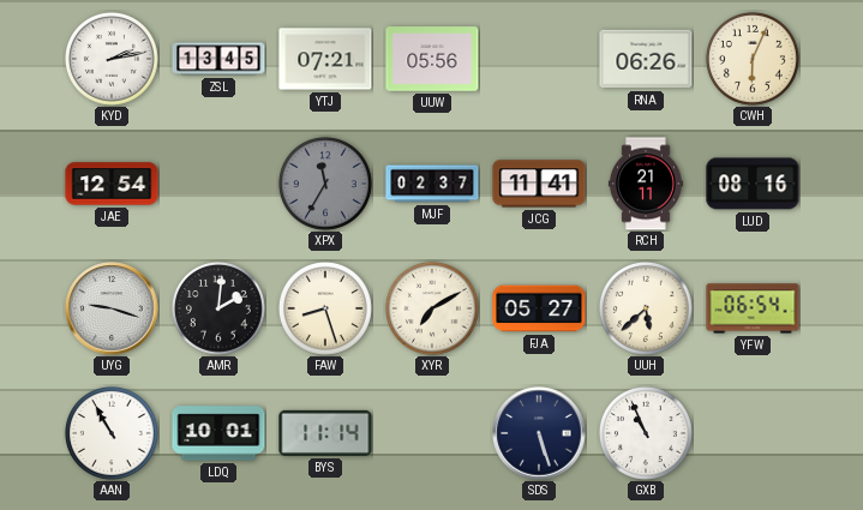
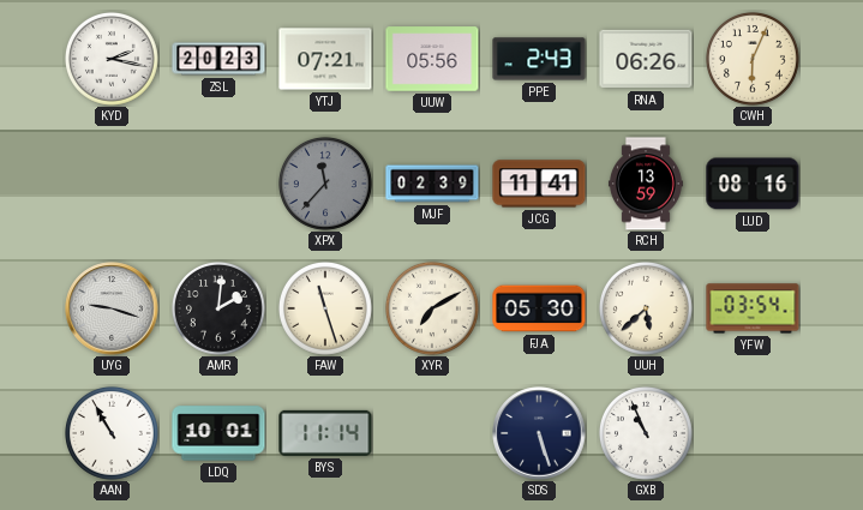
KYD: 2:13 -> 2:17
ZSL: 13:45 -> 20:23
PPE: none -> 2:43
JAE: 12:54 -> none
XPX: 11:35 -> 11:37
MJF: 02:37 -> 02:39
RCH: 21:11 -> 13:59
FAW: 8:27 -> 11:27
FJA: 05:27 -> 05:30
YFW: 06:54 -> 03:54
